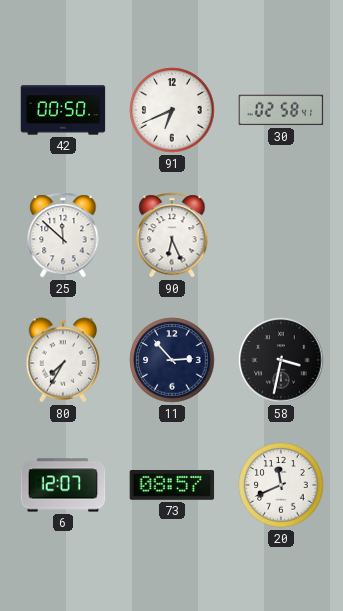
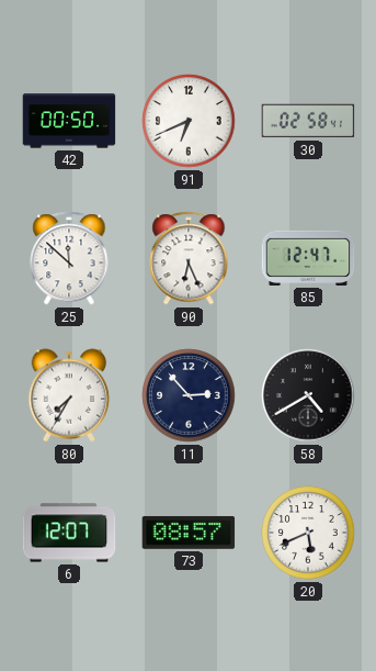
85: none -> 12:47
58: 3:32 -> 4:40
20: 11:41 -> 5:41
